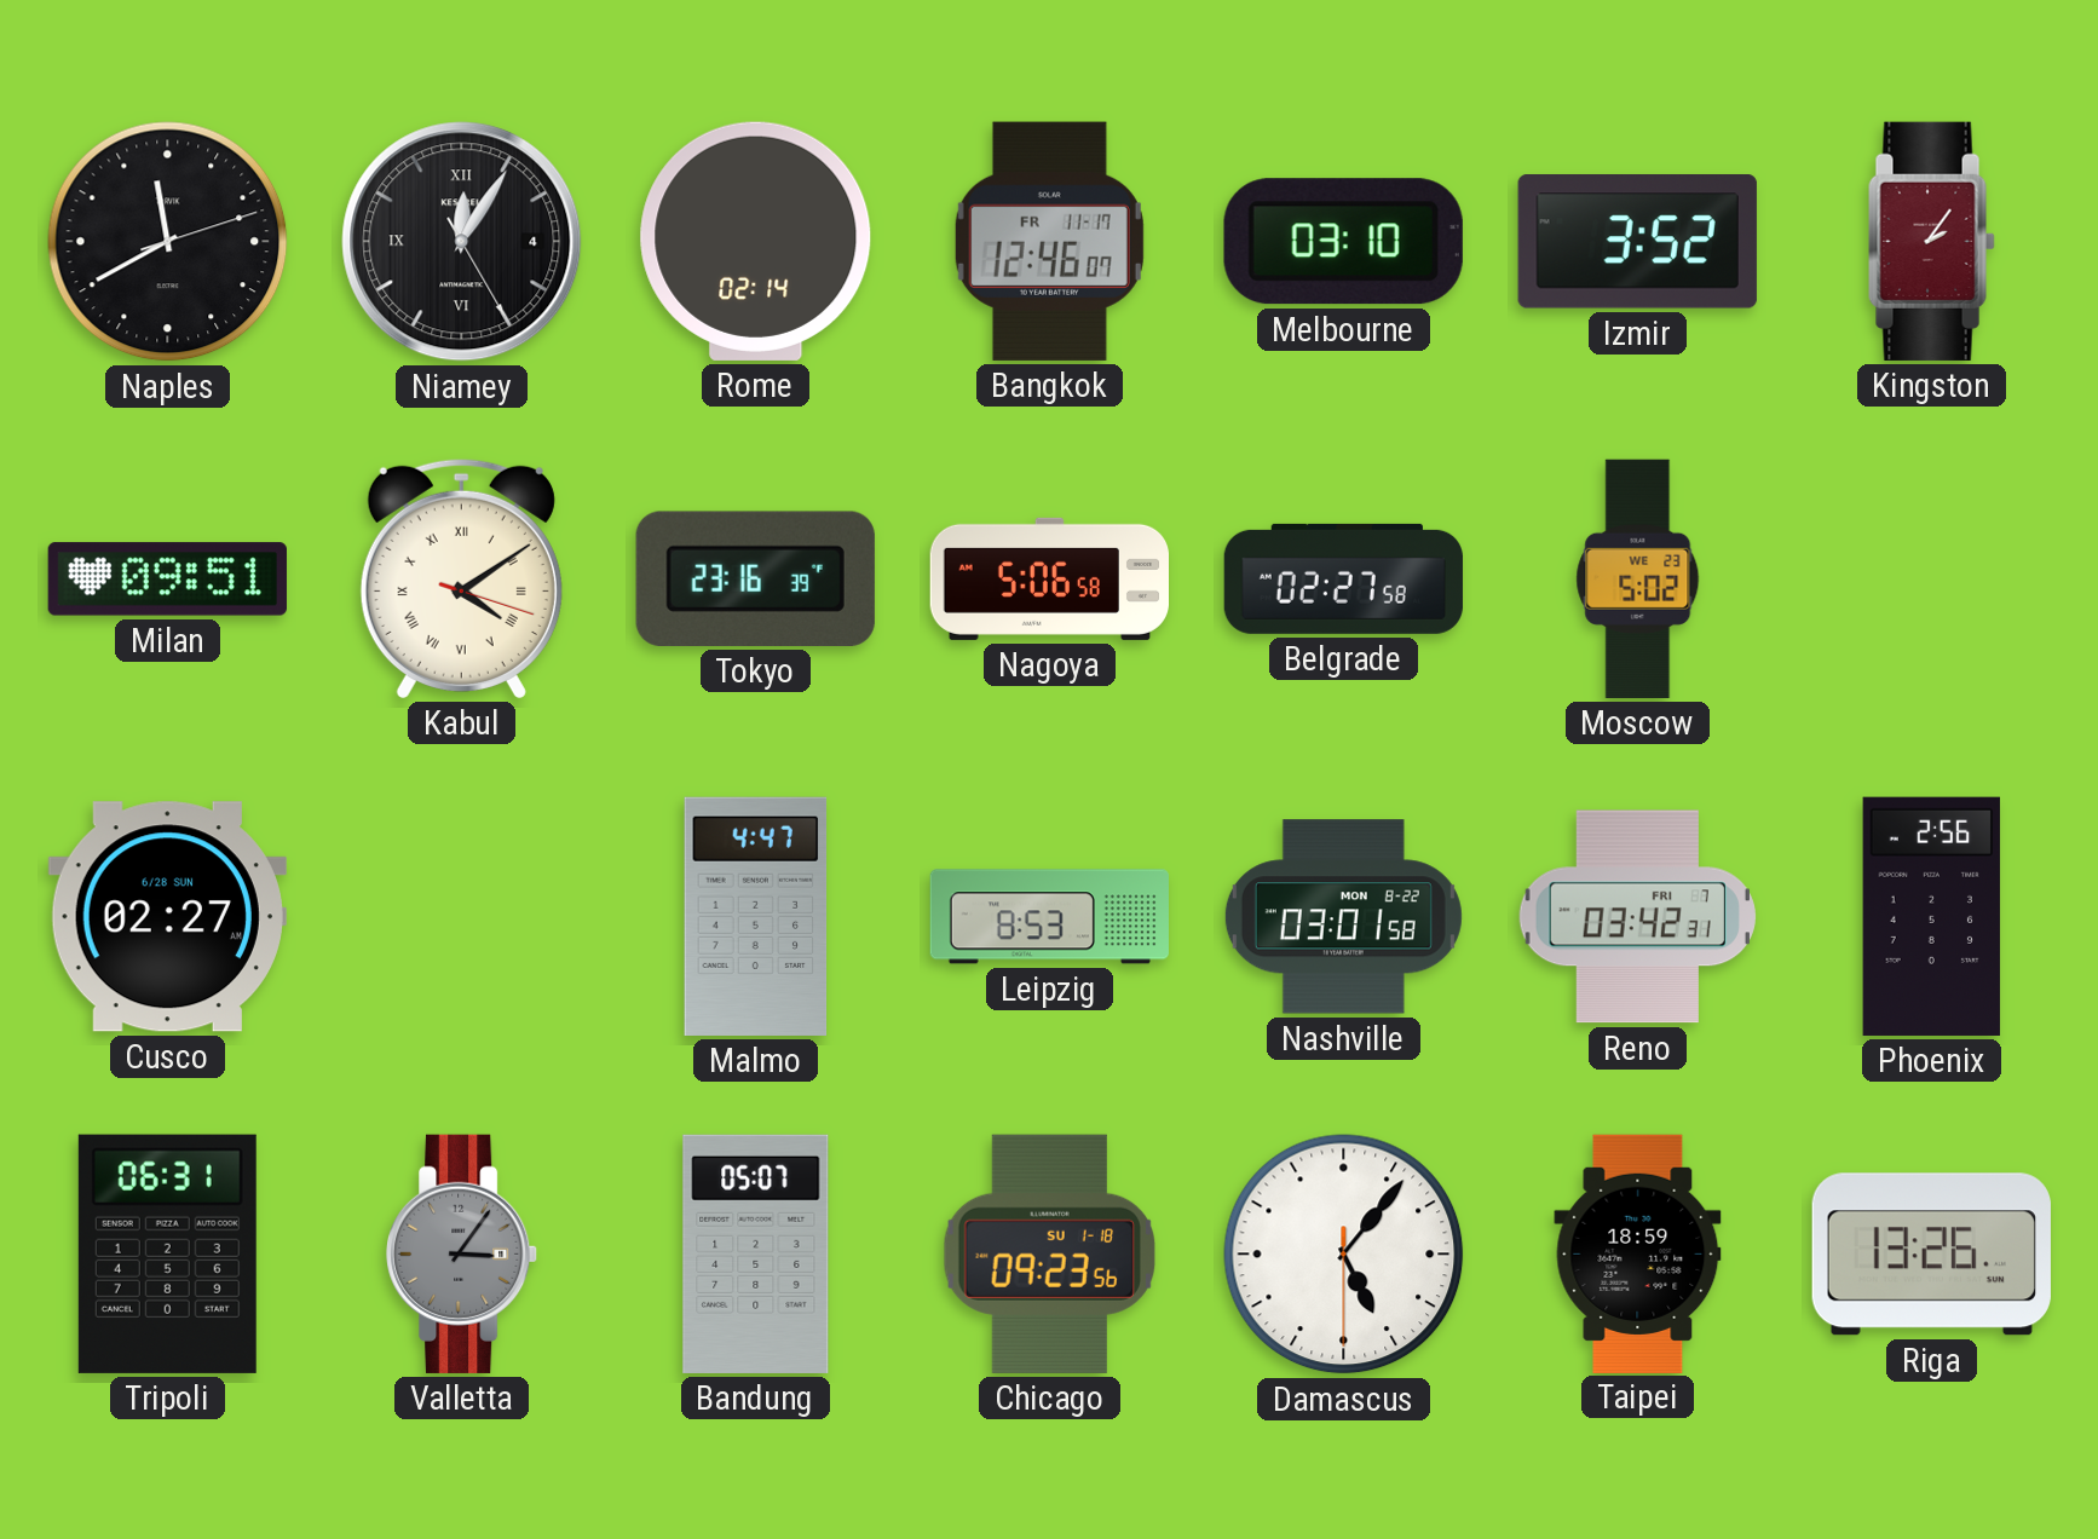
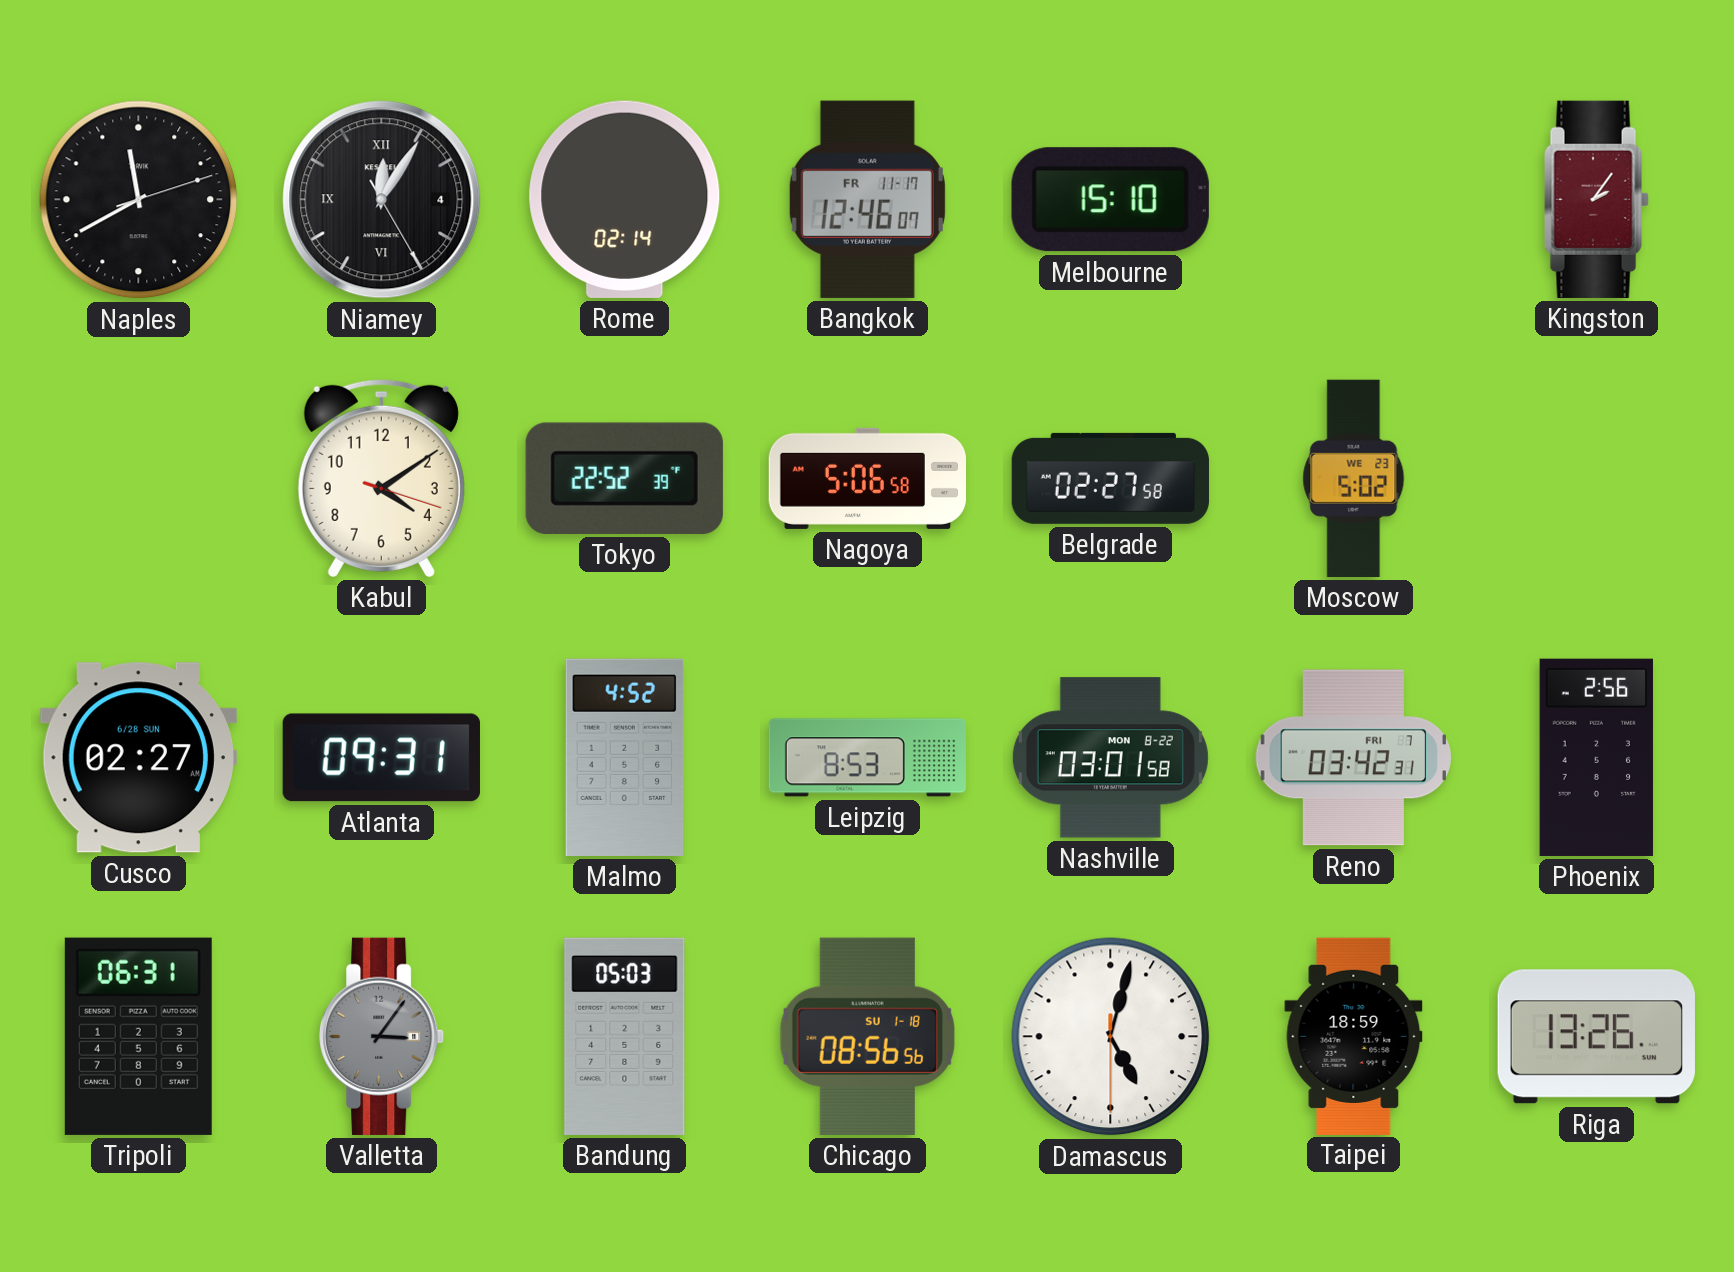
Melbourne: 03:10 -> 15:10
Izmir: 3:52 -> none
Milan: 09:51 -> none
Kabul numerals: Roman -> Arabic
Tokyo: 23:16 -> 22:52
Atlanta: none -> 09:31
Malmo: 4:47 -> 4:52
Bandung: 05:07 -> 05:03
Chicago: 09:23 -> 08:56
Damascus: 5:06 -> 5:02
